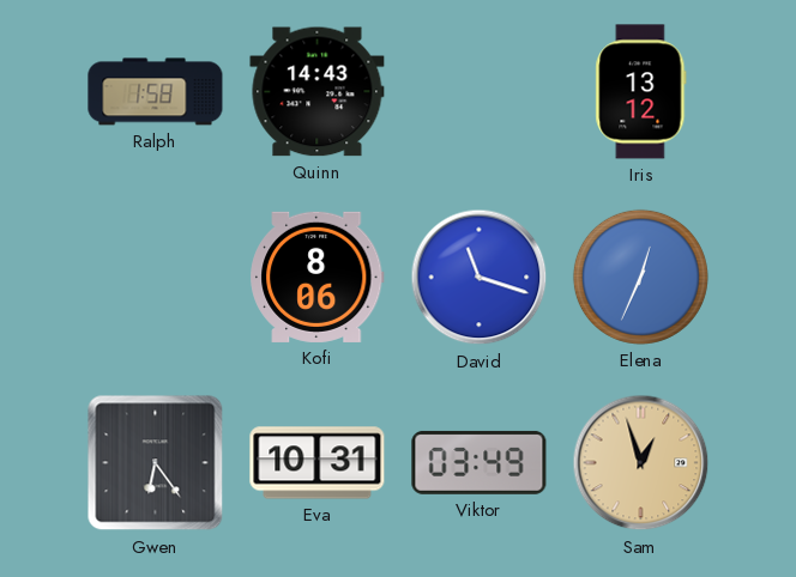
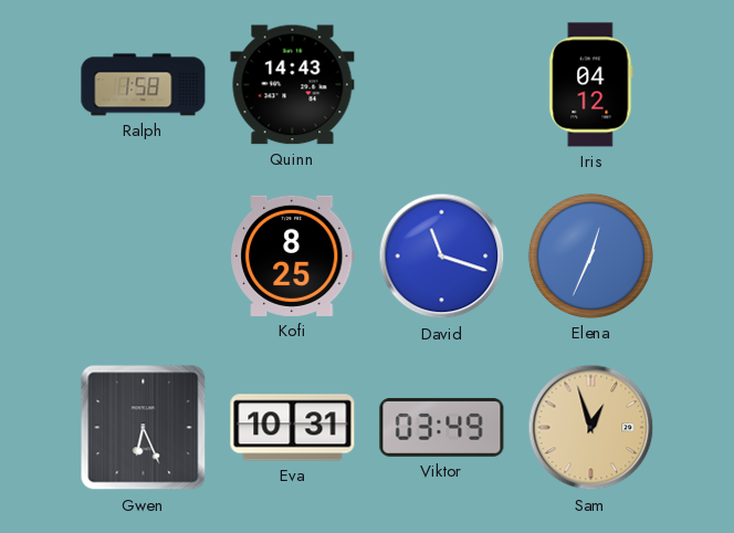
Iris: 13:12 -> 04:12
Kofi: 8:06 -> 8:25
Gwen: 6:24 -> 6:26
